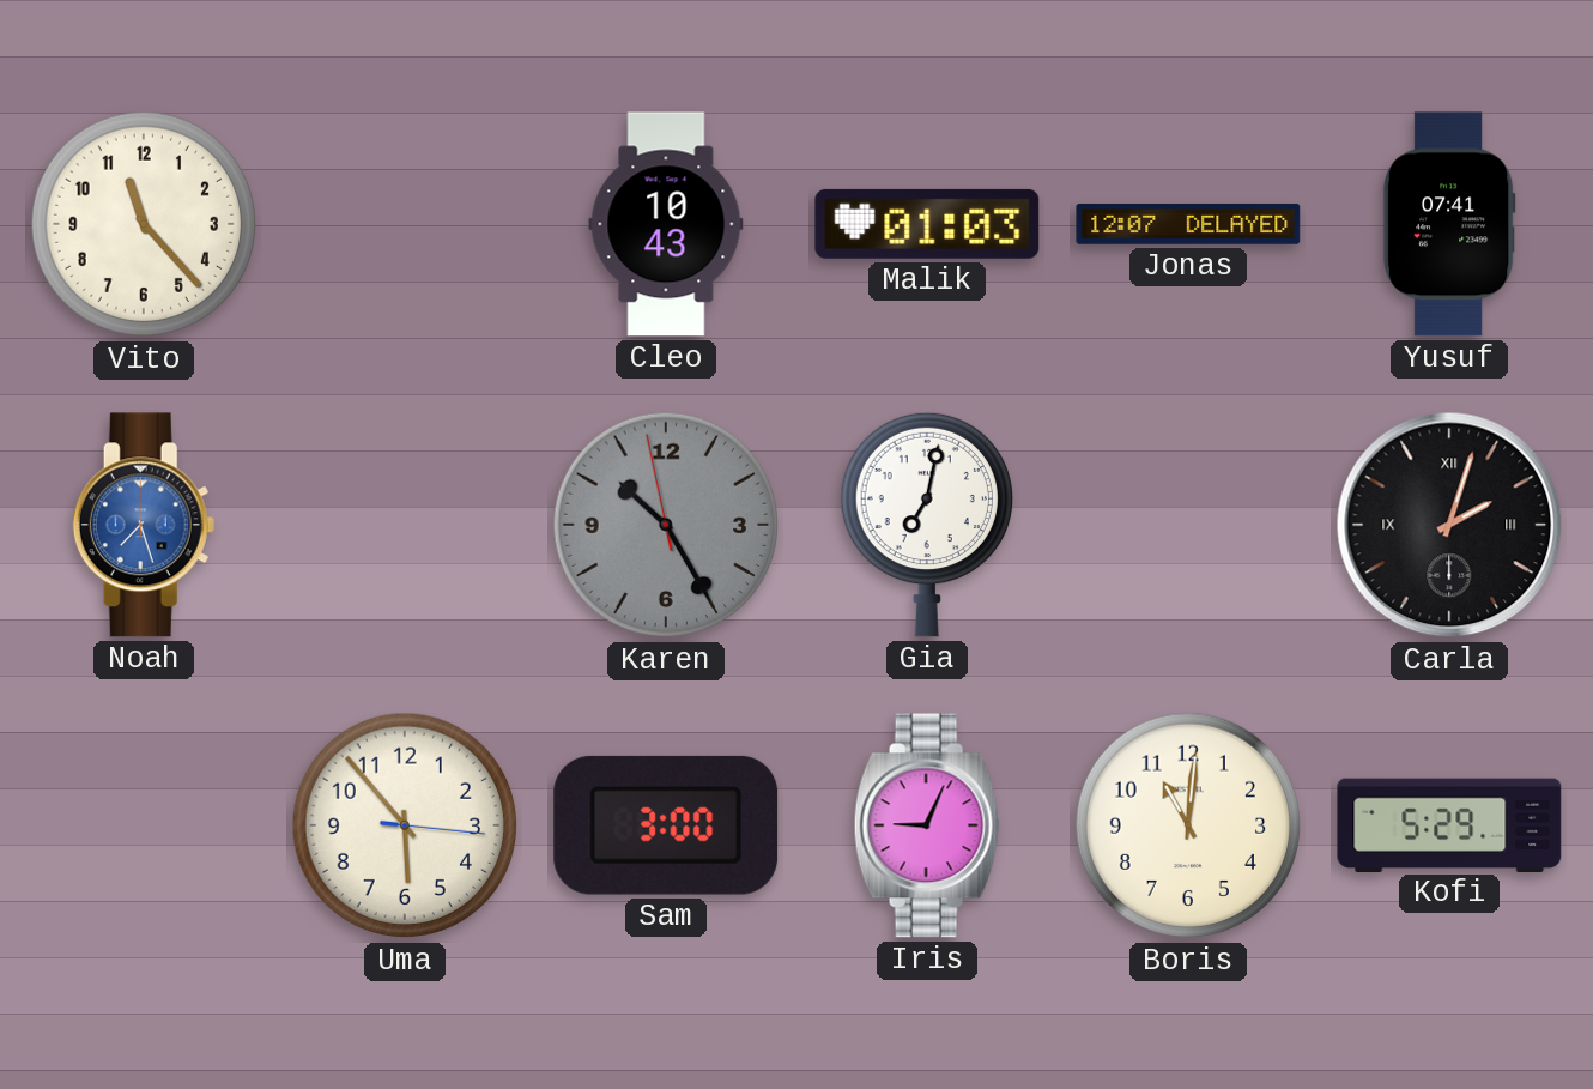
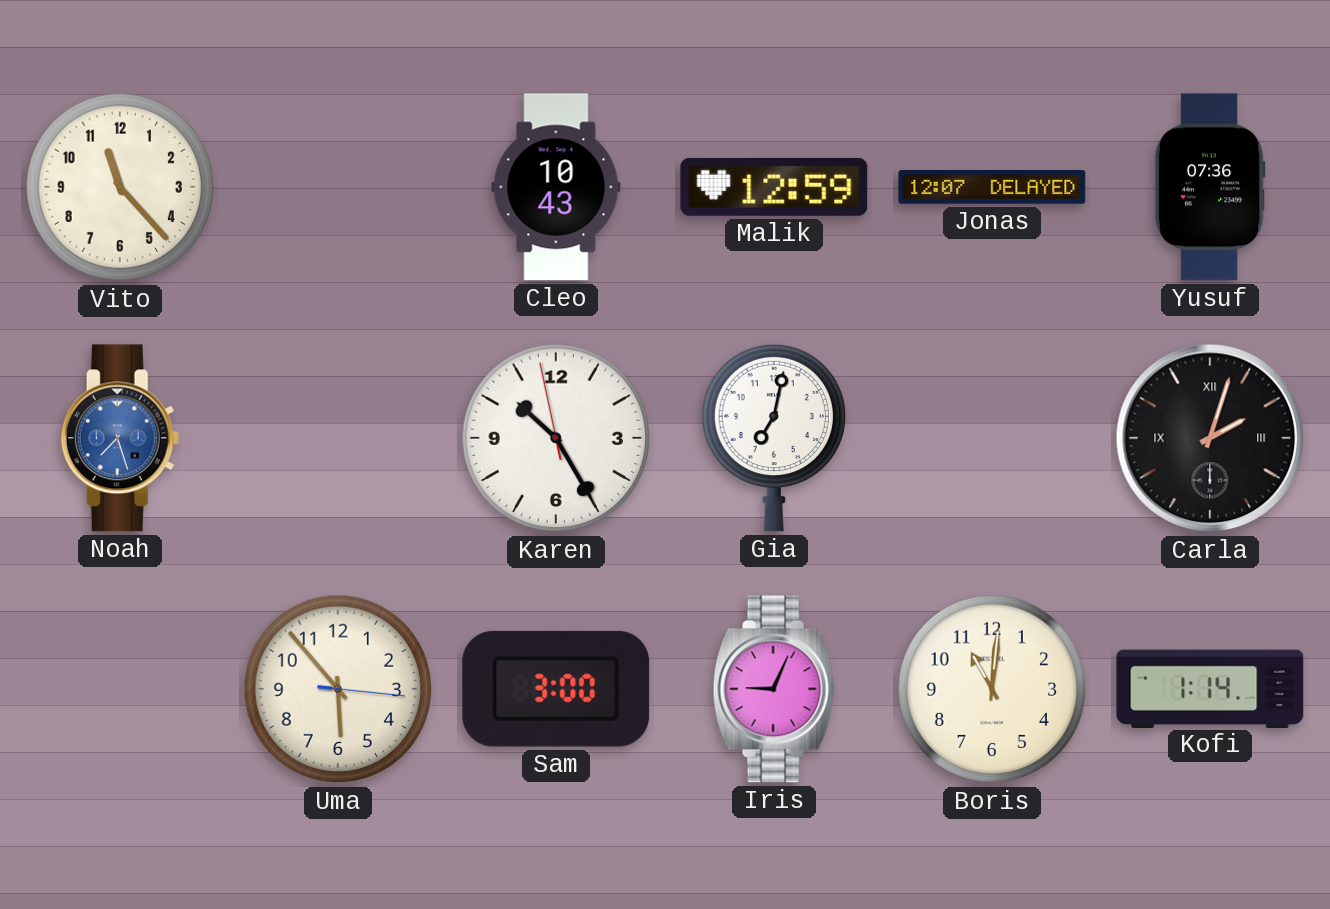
Malik: 01:03 -> 12:59
Yusuf: 07:41 -> 07:36
Karen dial: grey -> white
Kofi: 5:29 -> 1:14
